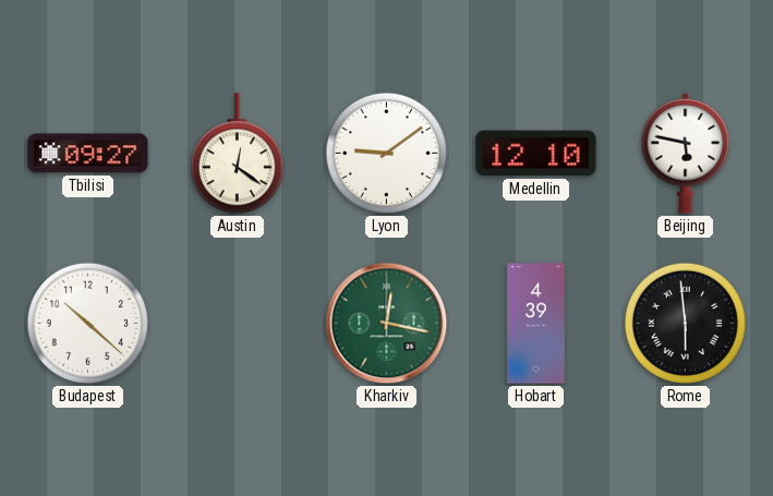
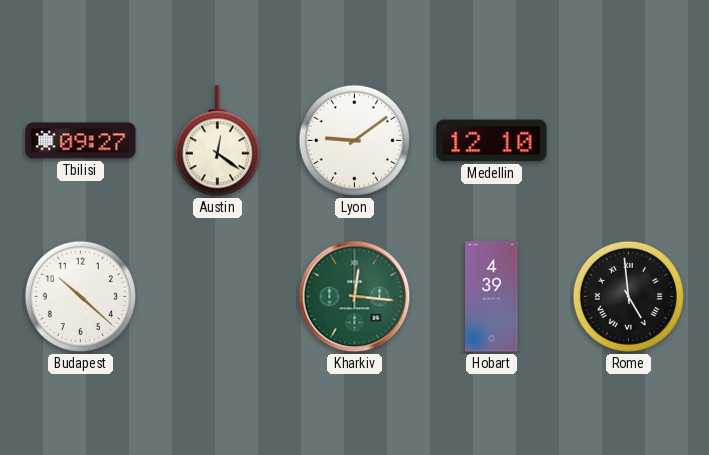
Beijing: 5:47 -> none
Kharkiv: 12:17 -> 12:16
Rome: 5:59 -> 4:59
